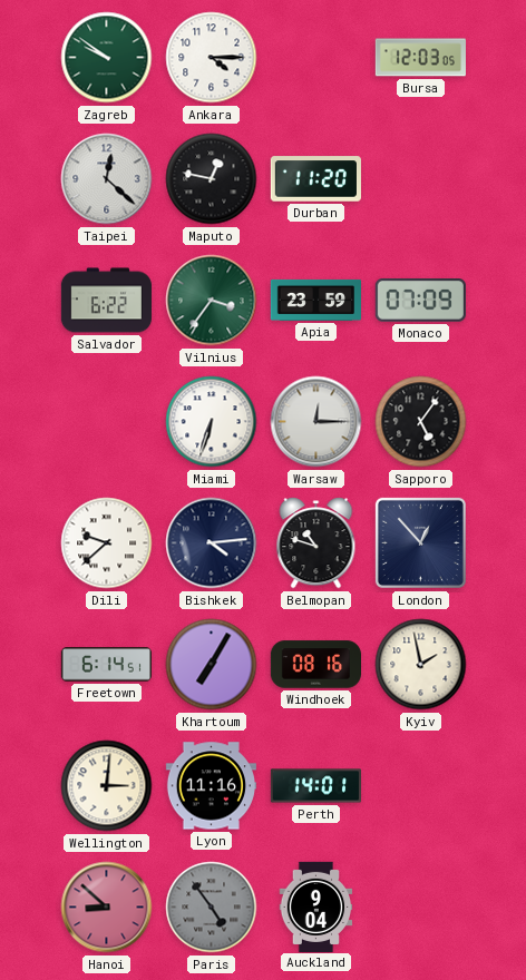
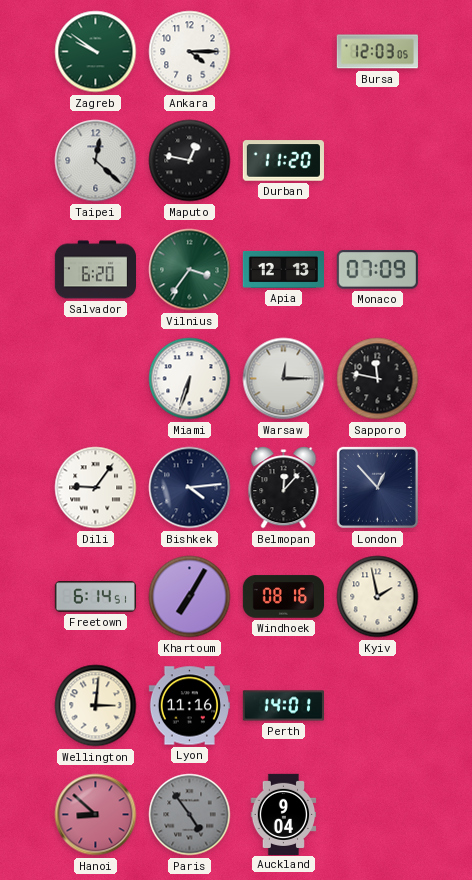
Salvador: 6:22 -> 6:20
Apia: 23:59 -> 12:13
Sapporo: 5:06 -> 11:47
Dili: 9:38 -> 9:06
Belmopan: 10:48 -> 12:07
